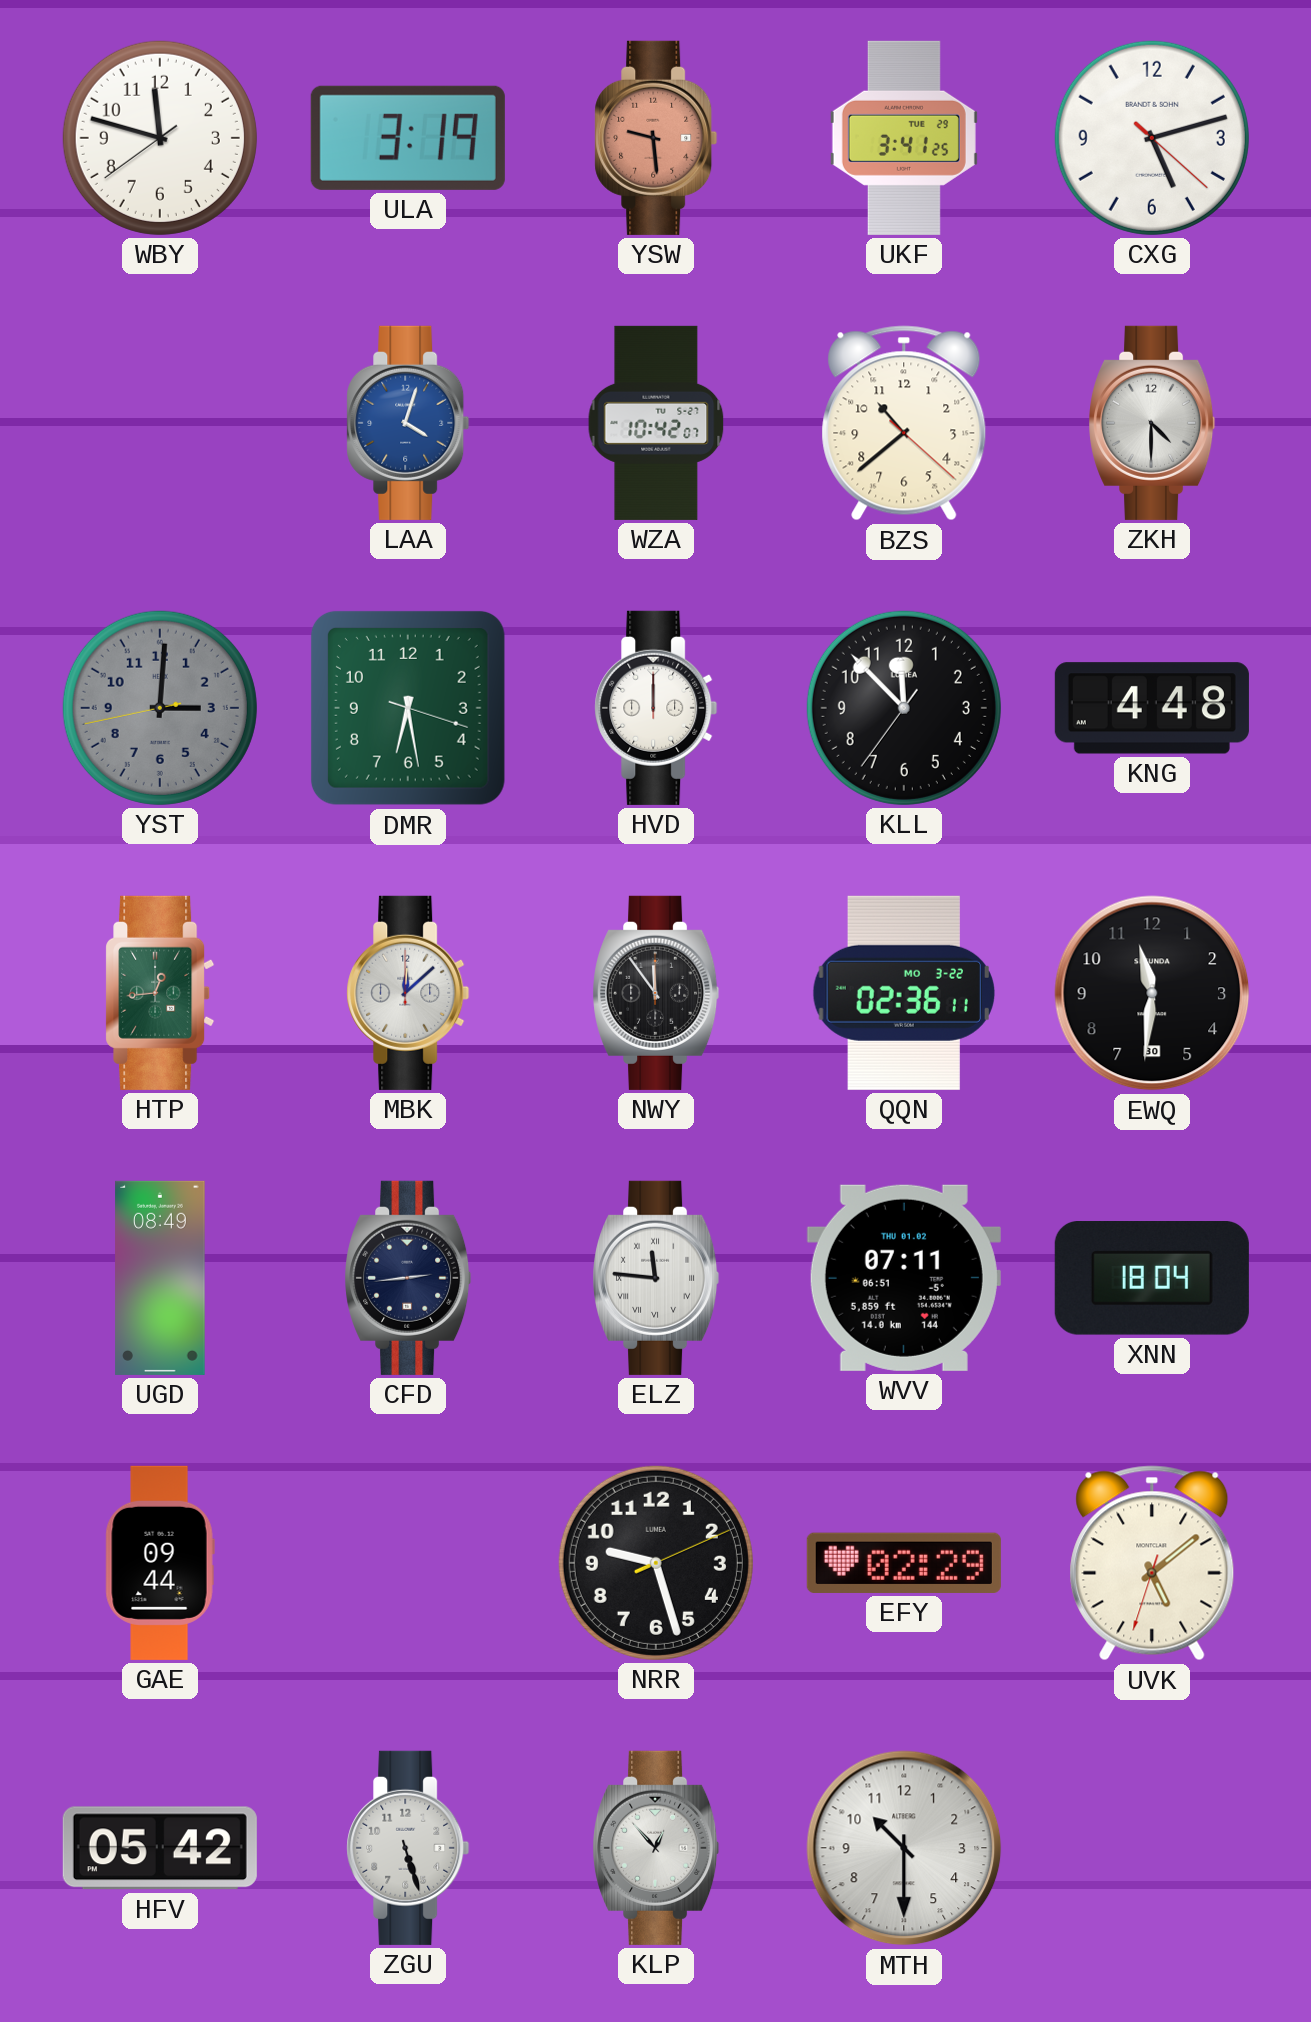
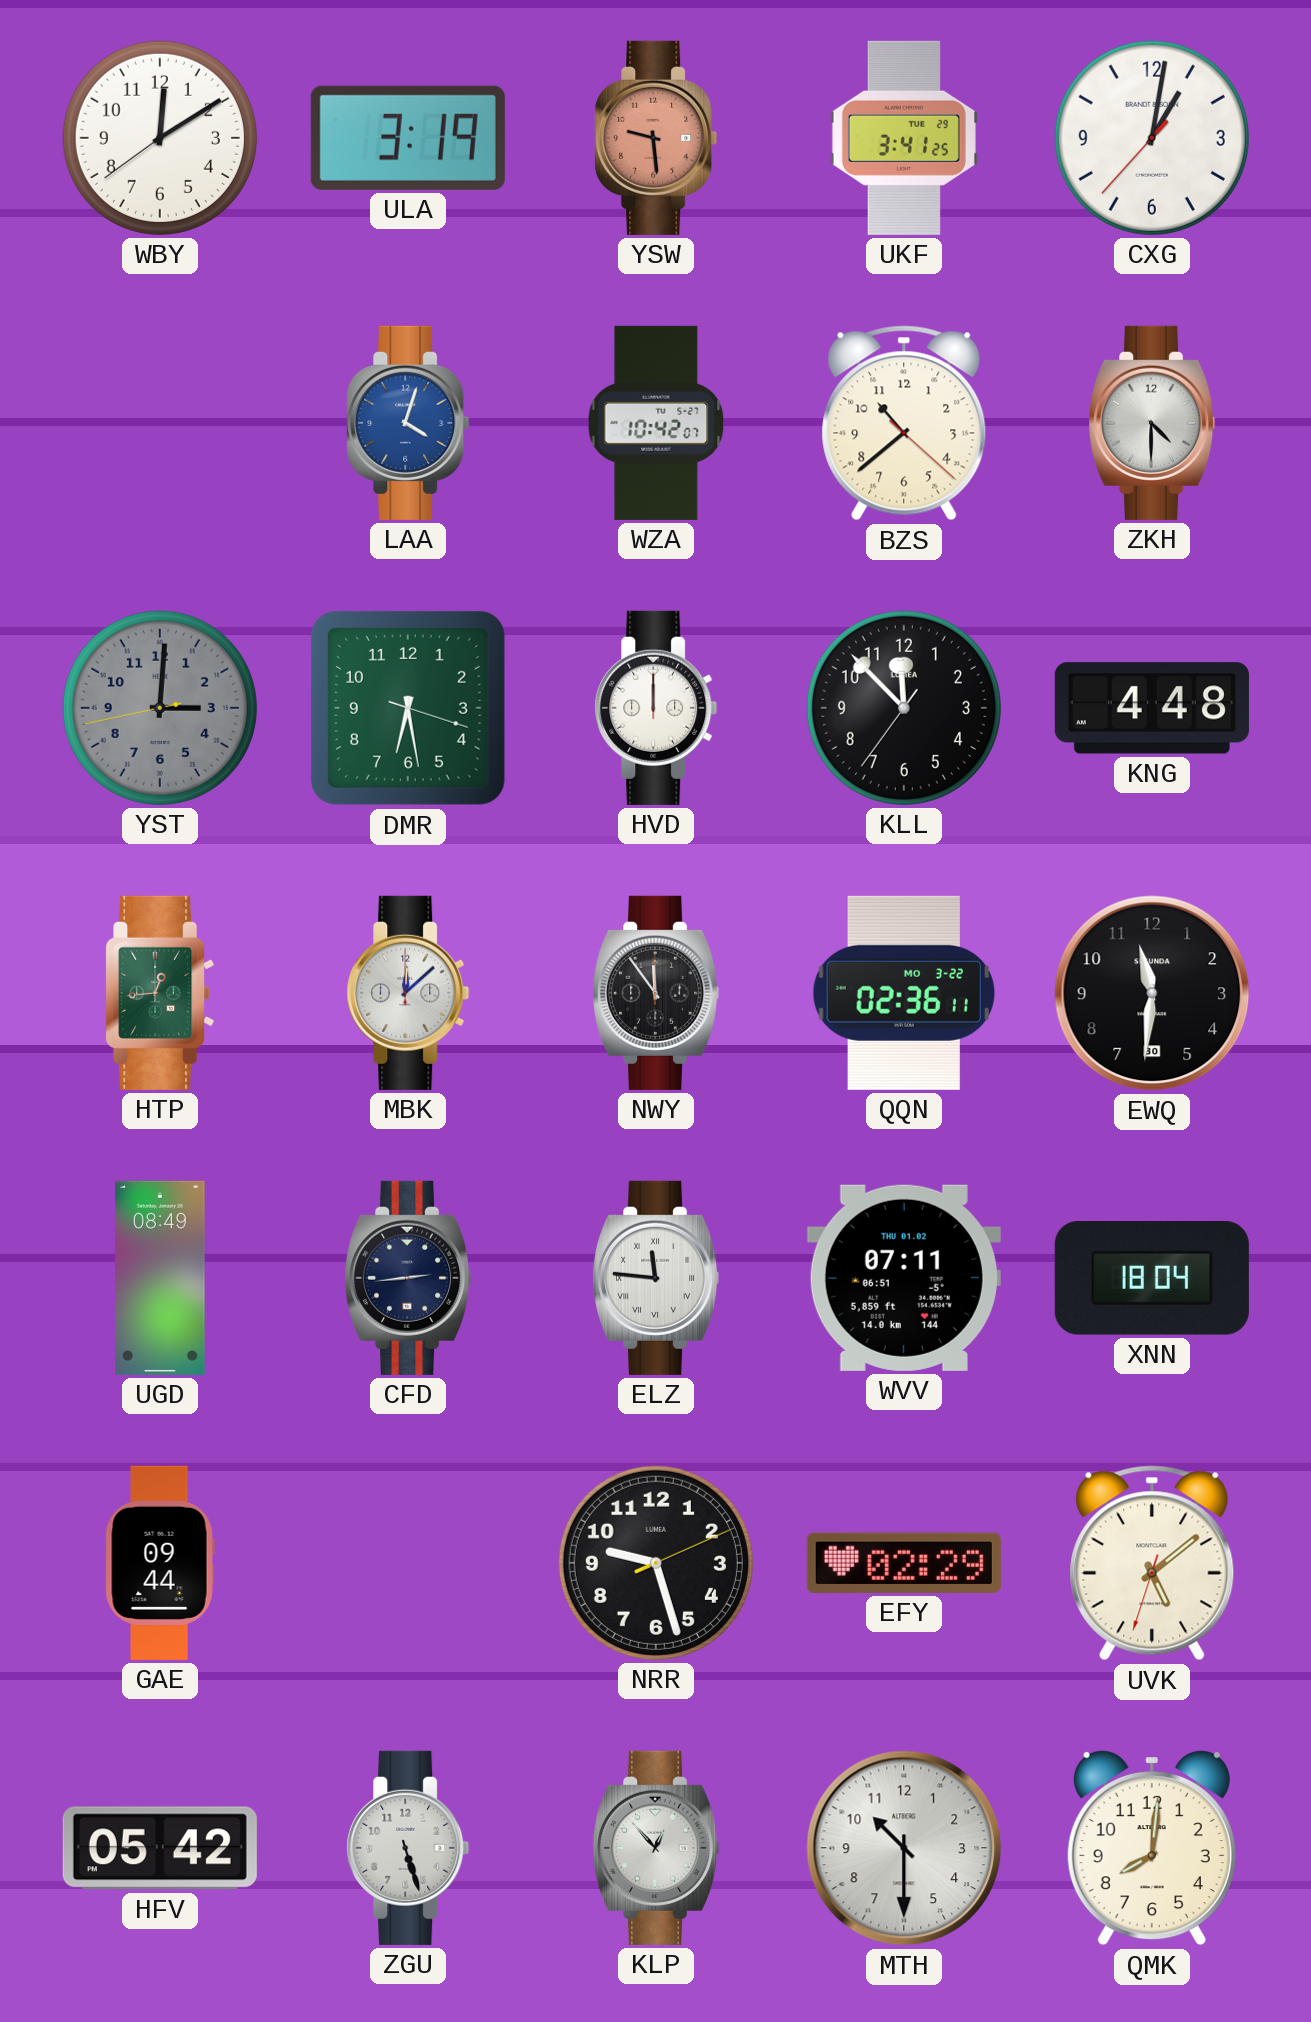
WBY: 11:47 -> 12:09
CXG: 5:12 -> 1:01
QMK: none -> 8:01
